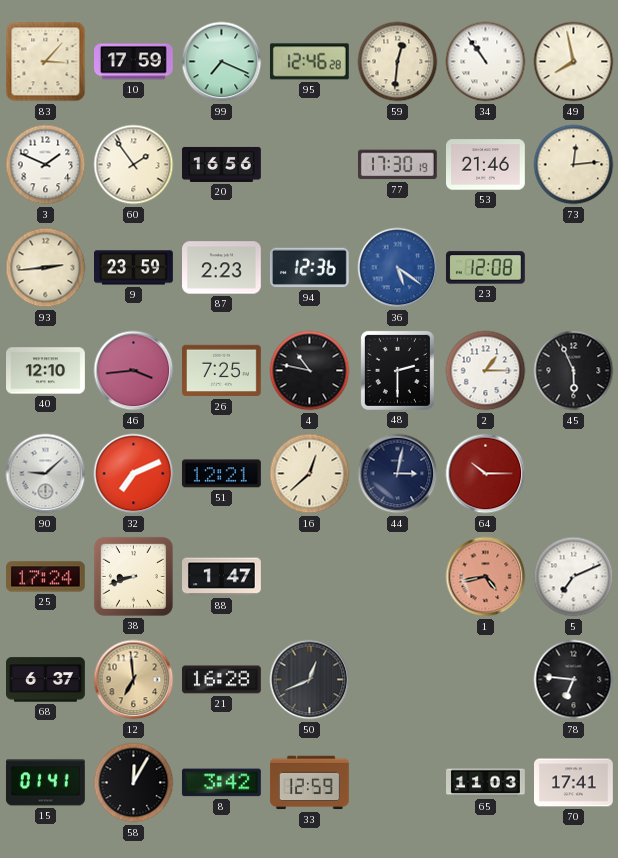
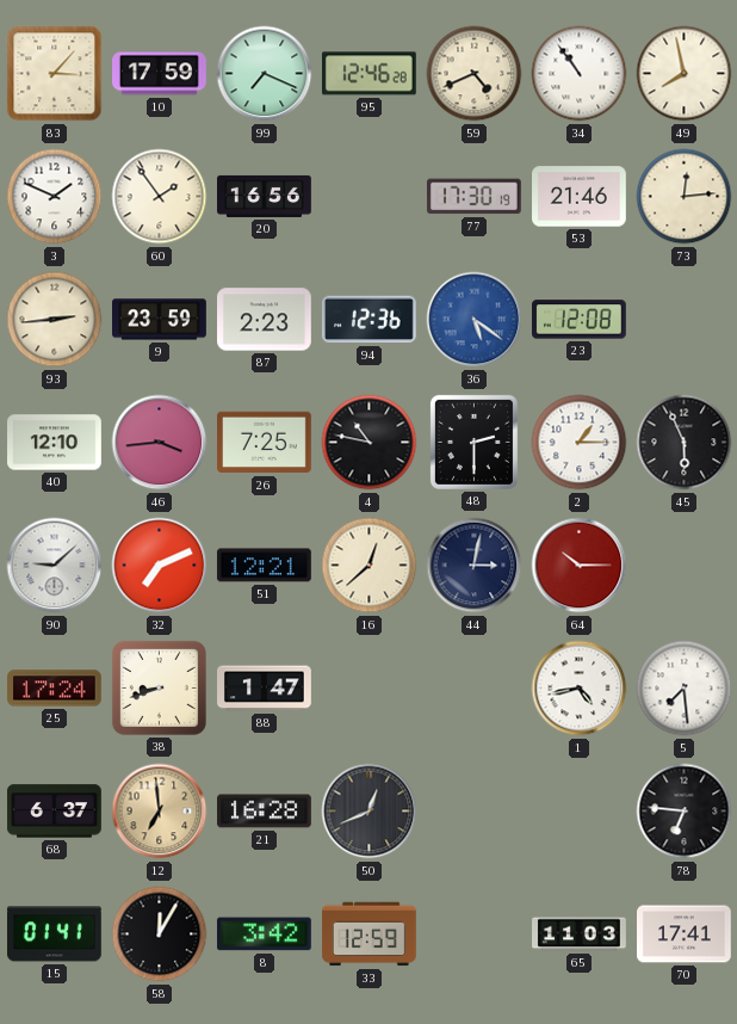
59: 12:31 -> 4:41
1 dial: salmon -> white
5: 7:11 -> 7:29
